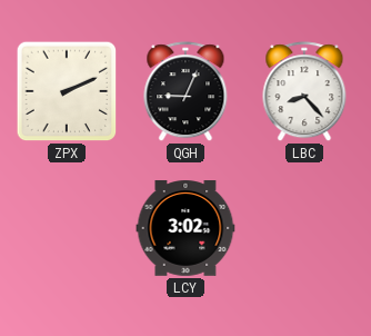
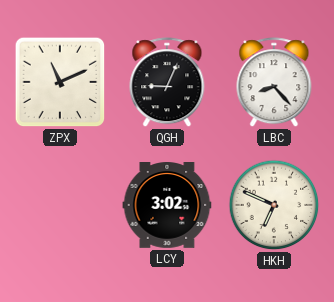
ZPX: 2:11 -> 11:11
HKH: none -> 6:49
